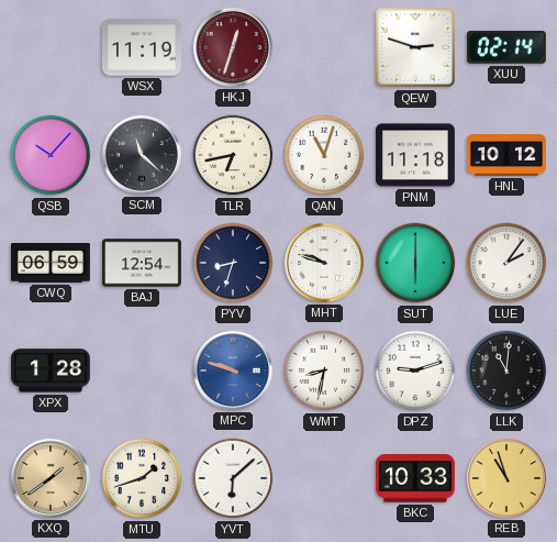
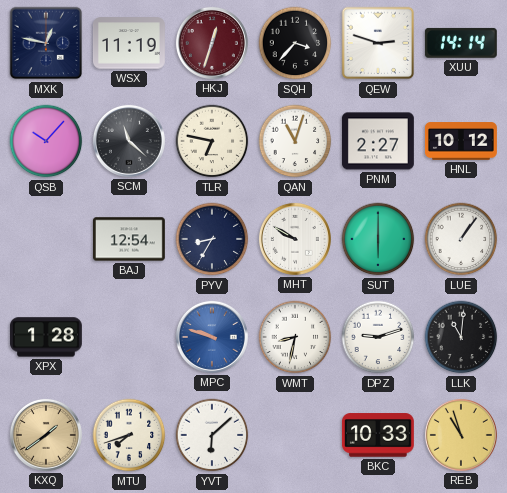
MXK: none -> 12:47
SQH: none -> 3:37
XUU: 02:14 -> 14:14
TLR: 6:43 -> 6:47
PNM: 11:18 -> 2:27
CWQ: 06:59 -> none
PYV: 8:33 -> 8:35
MHT: 9:48 -> 9:50
LUE: 2:06 -> 1:06
MTU: 1:42 -> 7:42
